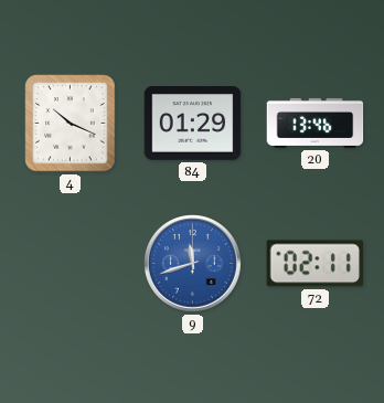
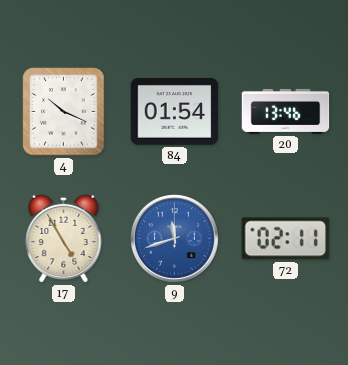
84: 01:29 -> 01:54
17: none -> 4:55
